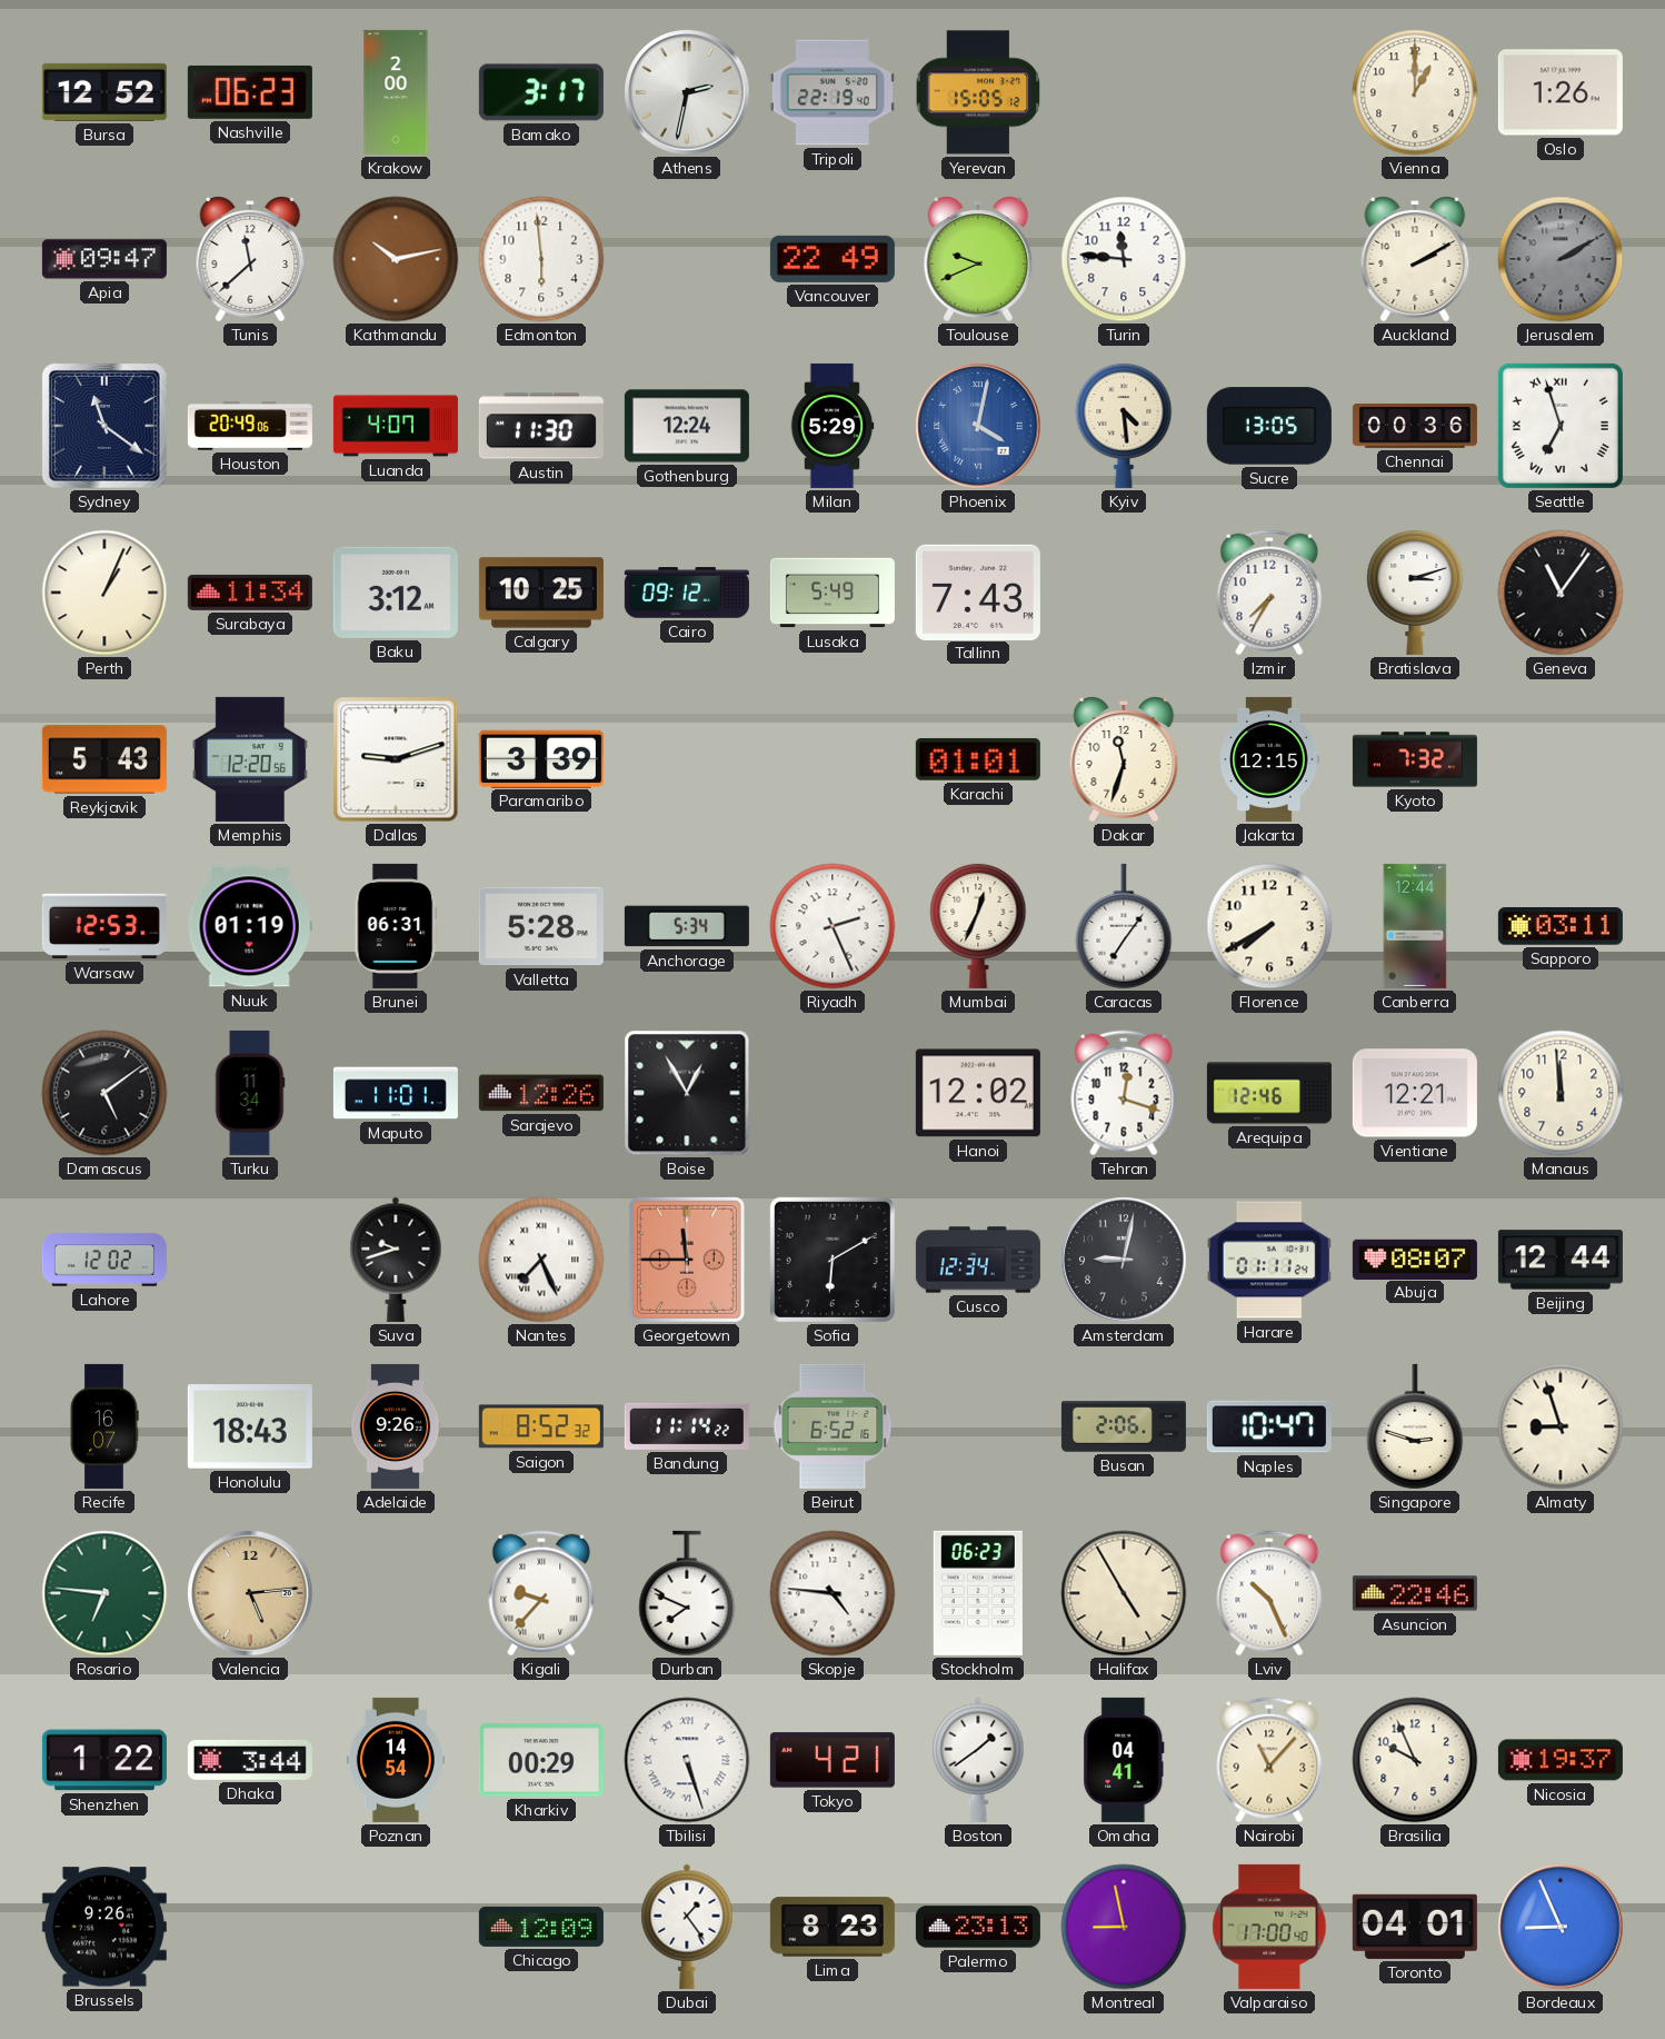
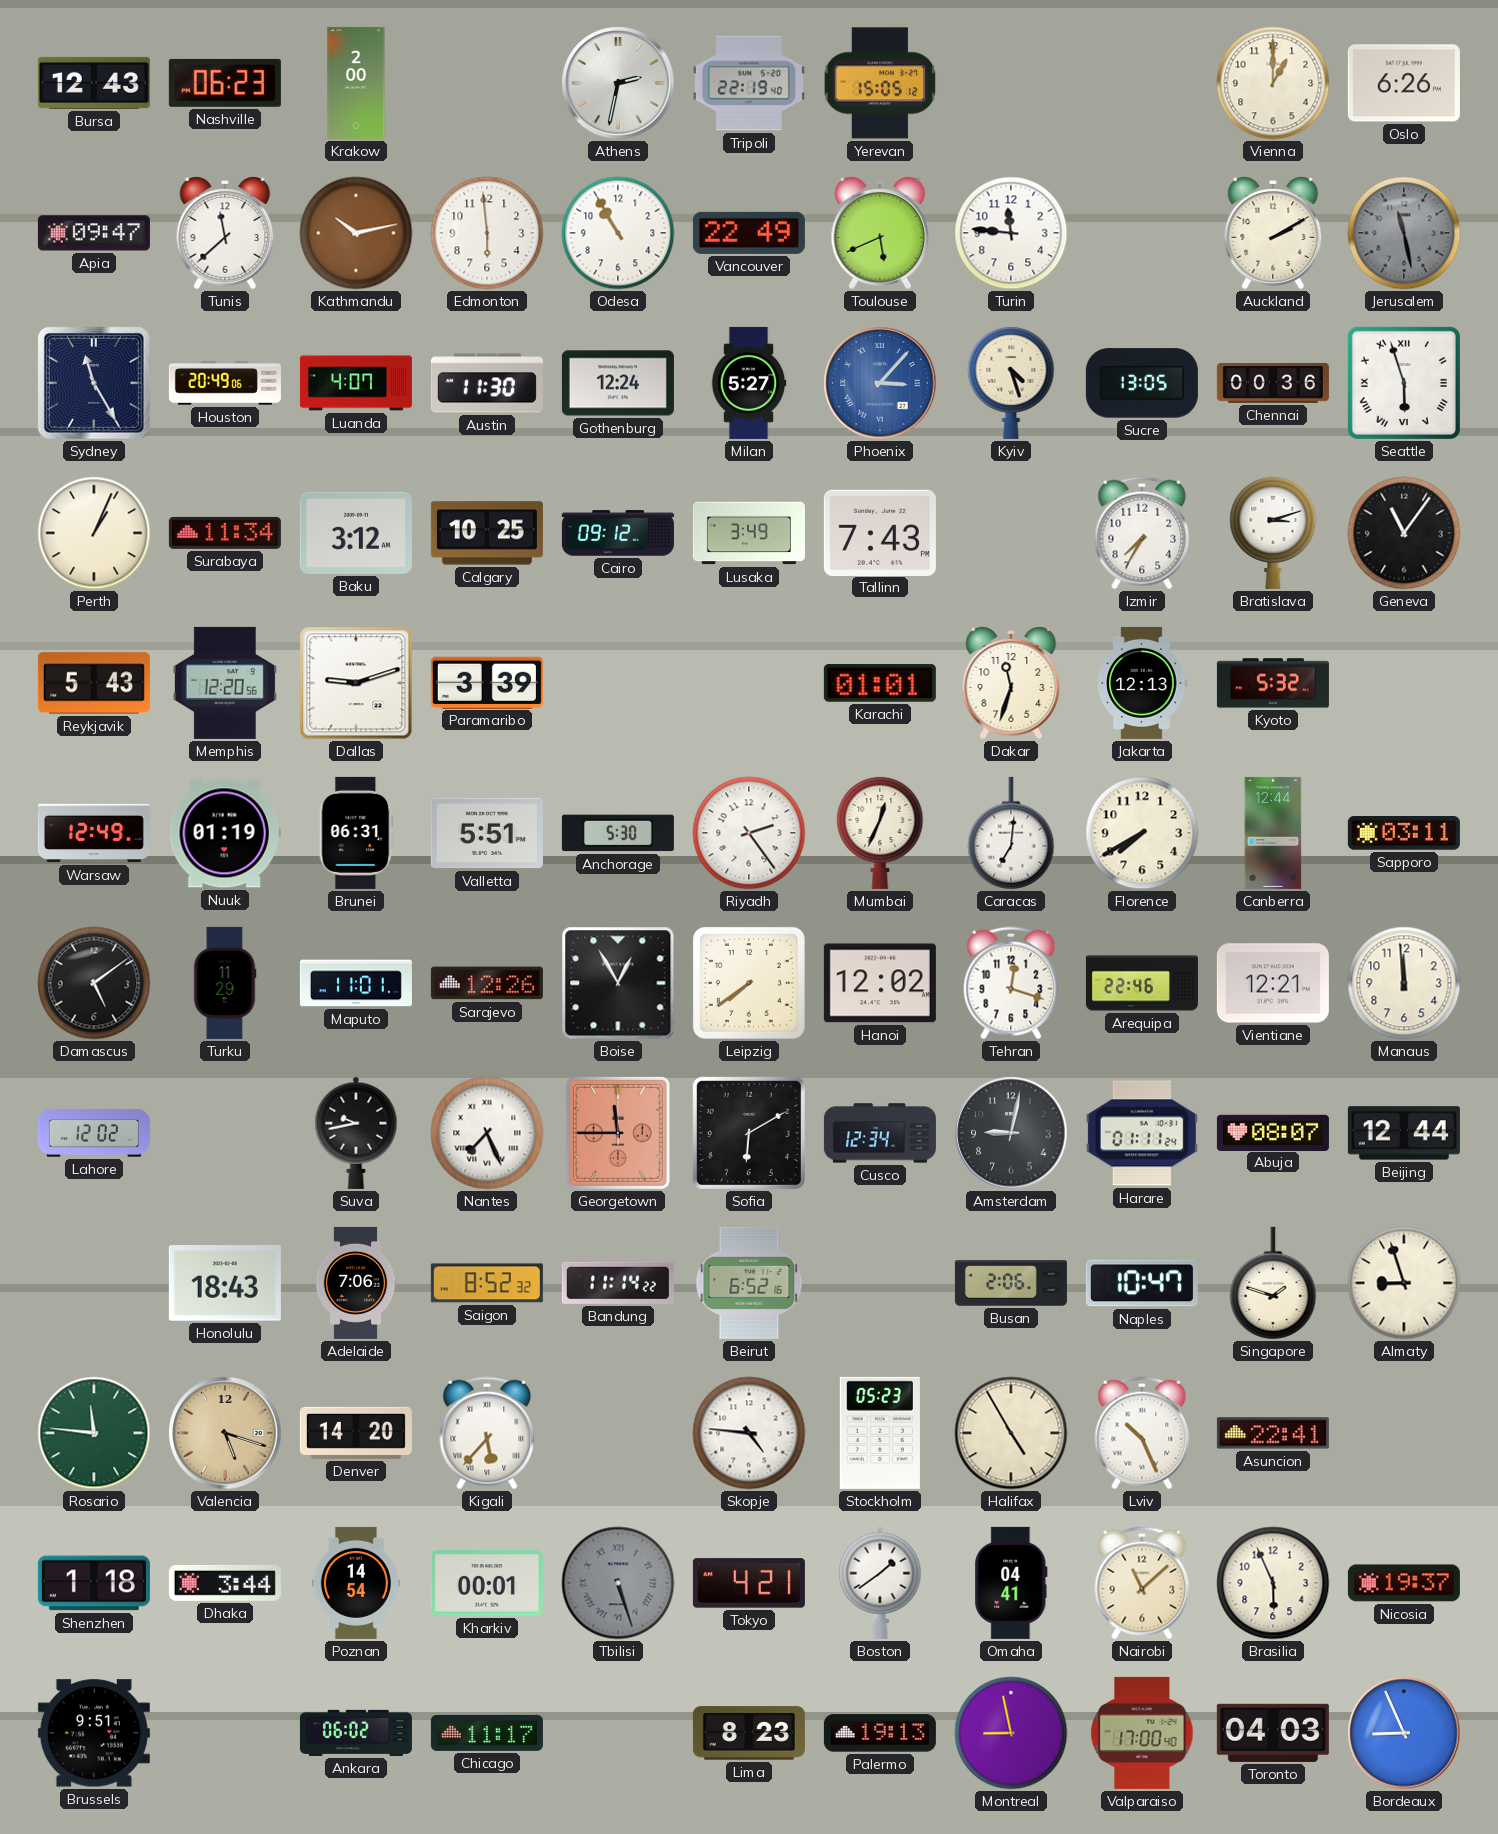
Bursa: 12:52 -> 12:43
Bamako: 3:17 -> none
Oslo: 1:26 -> 6:26
Odesa: none -> 10:55
Toulouse: 9:41 -> 5:41
Jerusalem: 2:10 -> 11:28
Sydney: 11:21 -> 11:25
Milan: 5:29 -> 5:27
Phoenix: 4:02 -> 3:07
Kyiv: 4:29 -> 4:27
Seattle: 6:57 -> 5:57
Lusaka: 5:49 -> 3:49
Jakarta: 12:15 -> 12:13
Kyoto: 7:32 -> 5:32
Warsaw: 12:53 -> 12:49
Valletta: 5:28 -> 5:51
Anchorage: 5:34 -> 5:30
Riyadh: 2:26 -> 2:24
Caracas: 7:06 -> 7:01
Turku: 11:34 -> 11:29
Leipzig: none -> 7:39
Arequipa: 12:46 -> 22:46
Suva: 9:42 -> 9:43
Recife: 16:07 -> none
Adelaide: 9:26 -> 7:06
Singapore: 2:48 -> 1:48
Rosario: 6:46 -> 11:46
Valencia: 5:14 -> 5:18
Denver: none -> 14:20
Kigali: 9:37 -> 5:37
Durban: 7:49 -> none
Stockholm: 06:23 -> 05:23
Asuncion: 22:46 -> 22:41
Shenzhen: 1:22 -> 1:18
Kharkiv: 00:29 -> 00:01
Tbilisi dial: white -> grey
Nairobi: 11:07 -> 11:08
Brasilia: 9:56 -> 5:56
Brussels: 9:26 -> 9:51
Ankara: none -> 06:02
Chicago: 12:09 -> 11:17
Dubai: 1:24 -> none
Palermo: 23:13 -> 19:13
Toronto: 04:01 -> 04:03
